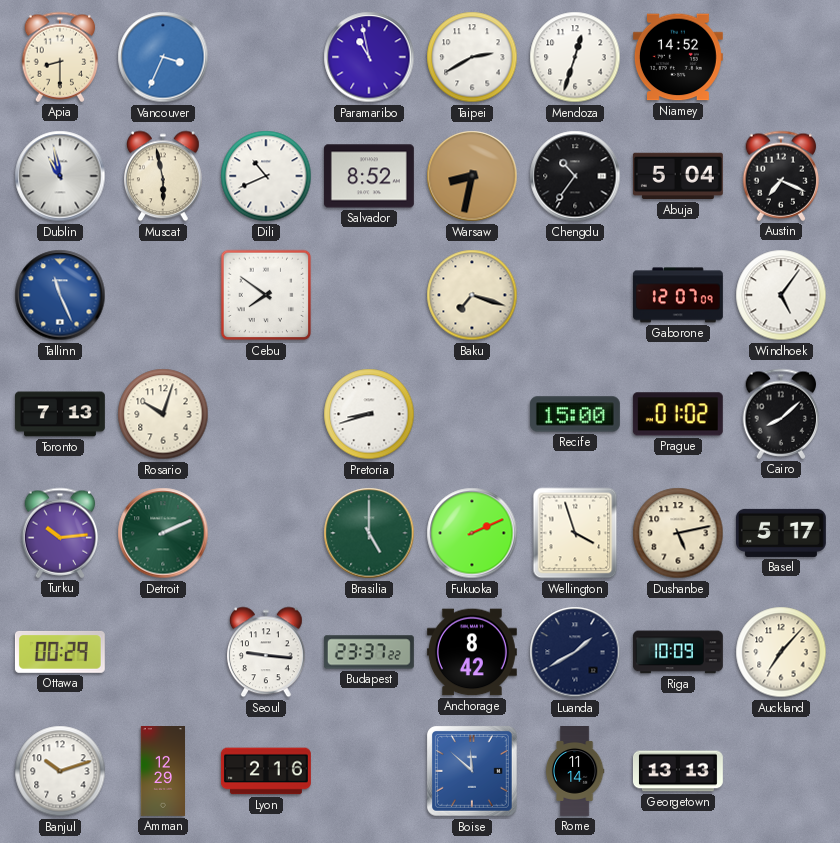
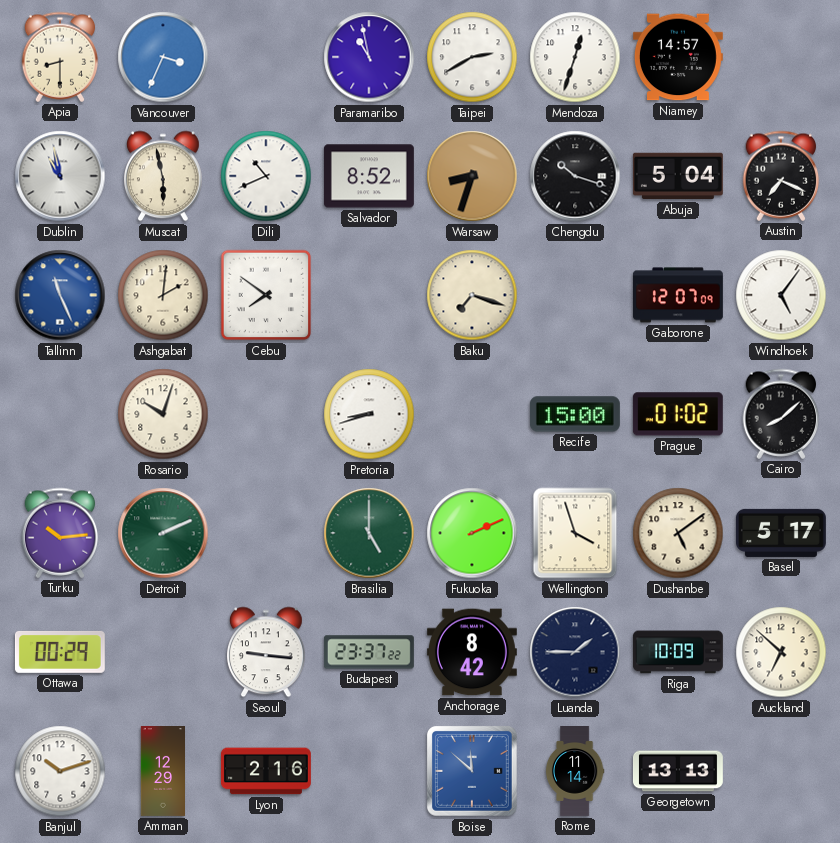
Niamey: 14:52 -> 14:57
Warsaw: 8:32 -> 8:33
Chengdu: 10:36 -> 10:18
Ashgabat: none -> 2:01
Toronto: 7:13 -> none
Dushanbe: 5:13 -> 5:09
Luanda: 1:40 -> 1:45
Auckland: 7:07 -> 6:52
